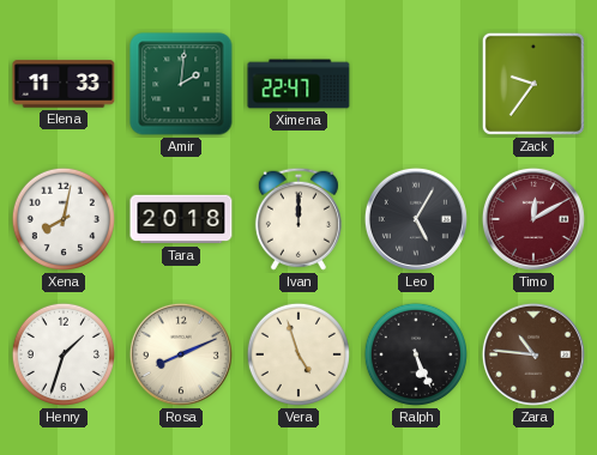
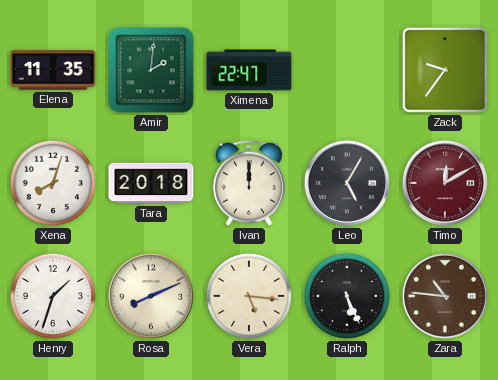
Elena: 11:33 -> 11:35
Xena: 8:02 -> 8:03
Vera: 4:57 -> 5:16
